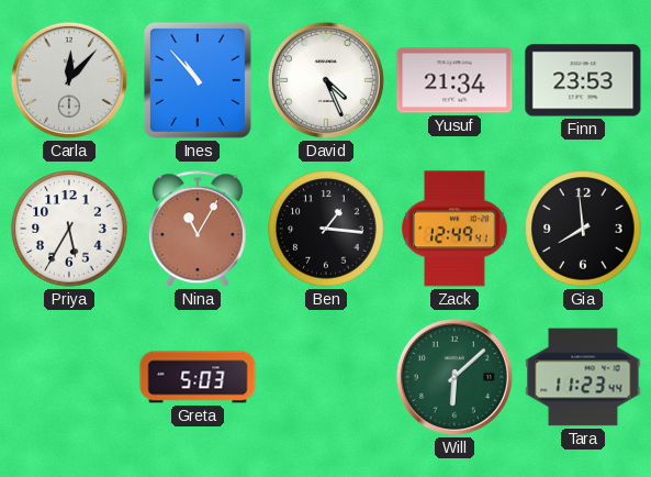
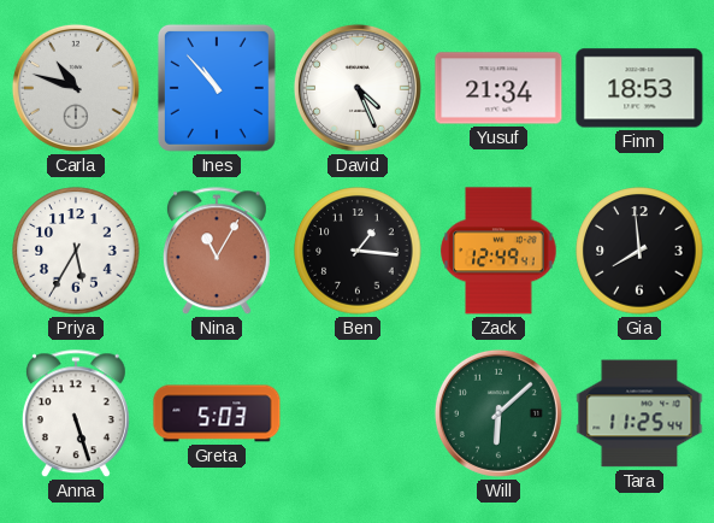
Carla: 12:07 -> 10:48
Finn: 23:53 -> 18:53
Anna: none -> 5:27
Tara: 11:23 -> 11:25
